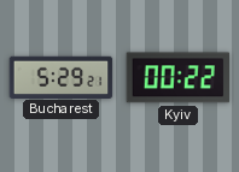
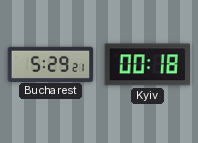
Kyiv: 00:22 -> 00:18
